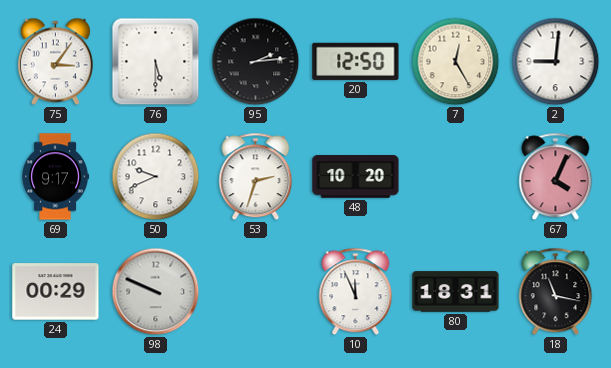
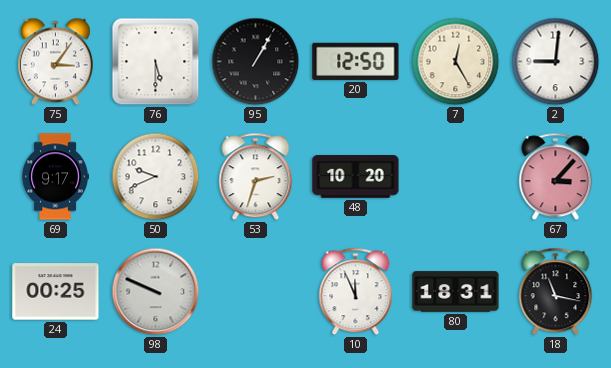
95: 2:14 -> 1:05
67: 4:04 -> 3:07
24: 00:29 -> 00:25
